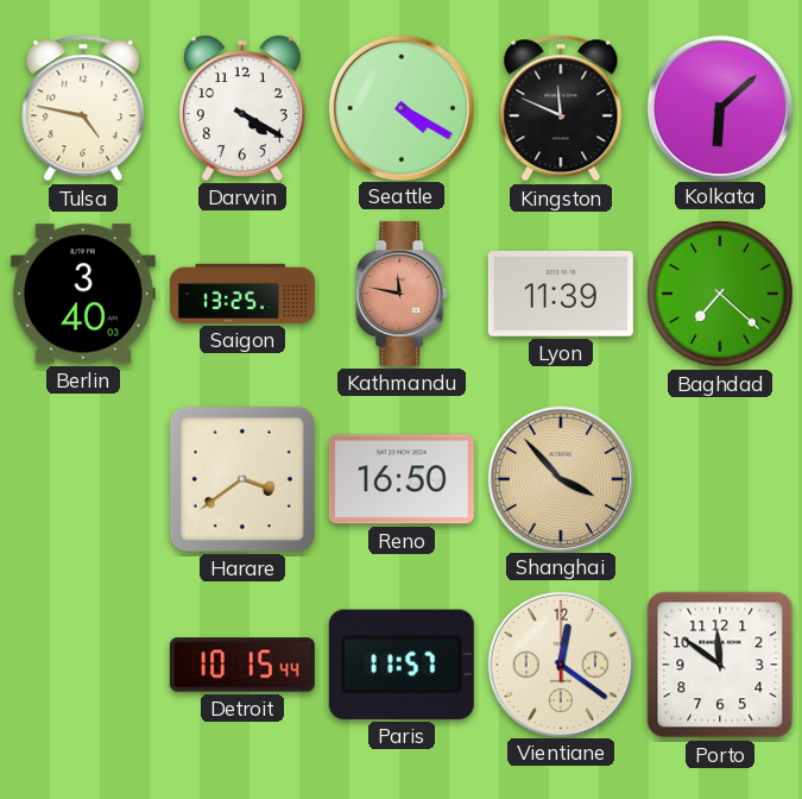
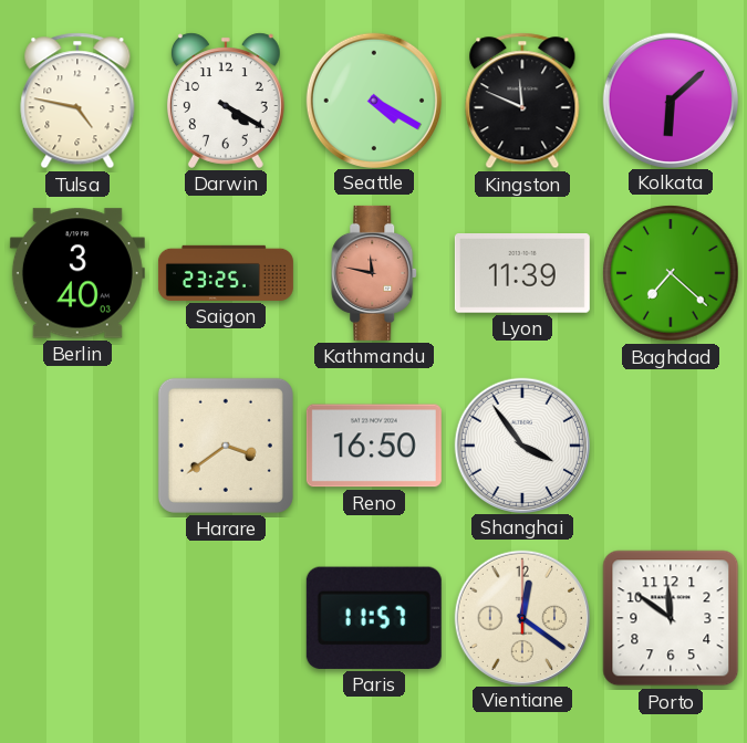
Saigon: 13:25 -> 23:25
Shanghai: 3:53 -> 3:54
Shanghai dial: champagne -> white
Detroit: 10:15 -> none
